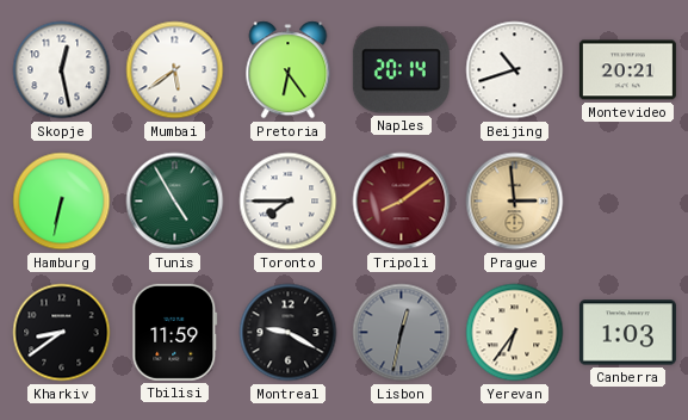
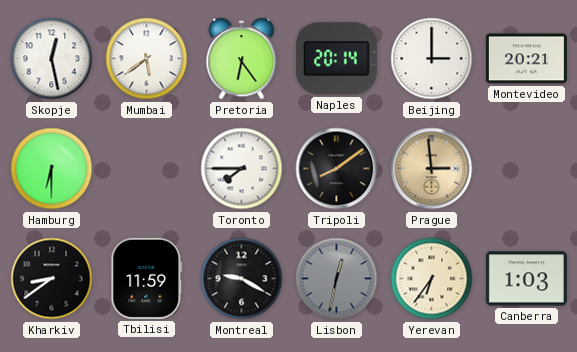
Beijing: 10:42 -> 3:00
Hamburg: 6:32 -> 6:30
Tunis: 4:55 -> none
Tripoli dial: burgundy -> black
